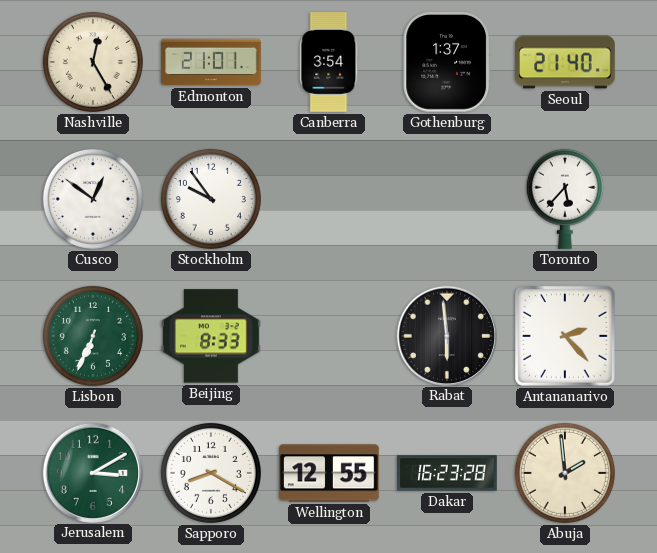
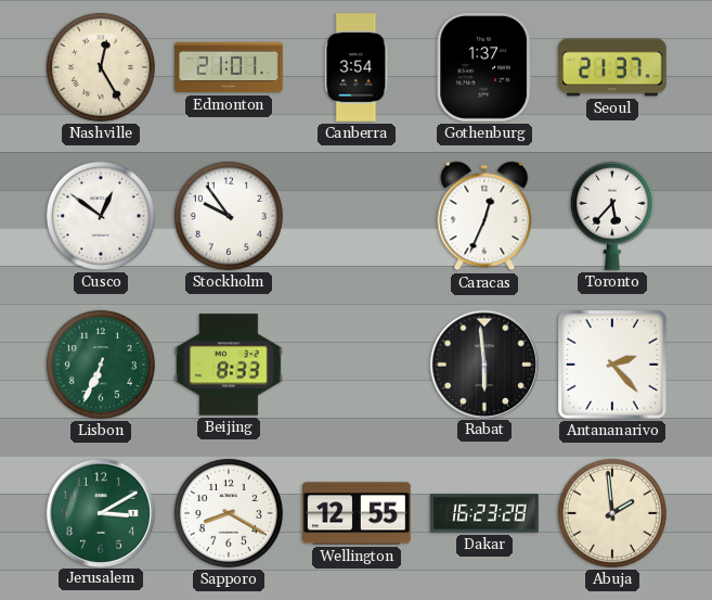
Seoul: 21:40 -> 21:37
Caracas: none -> 12:34
